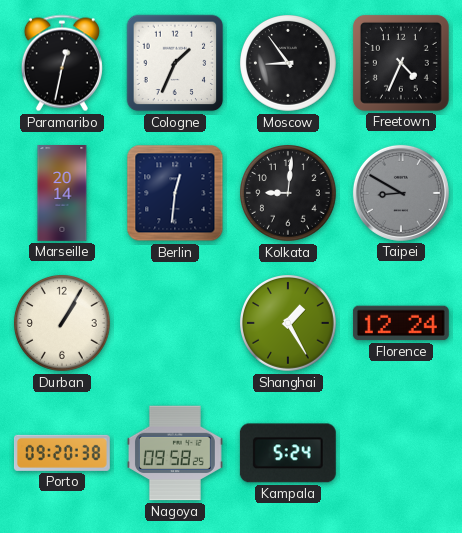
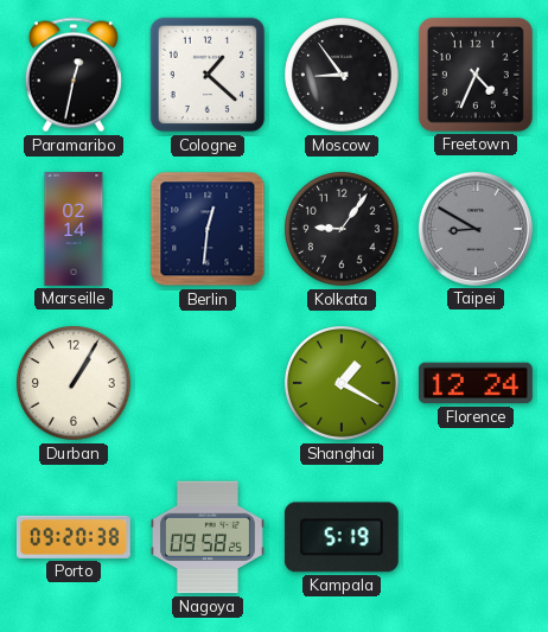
Cologne: 1:34 -> 1:22
Marseille: 20:14 -> 02:14
Kolkata: 9:01 -> 9:06
Shanghai: 1:25 -> 1:20
Kampala: 5:24 -> 5:19
